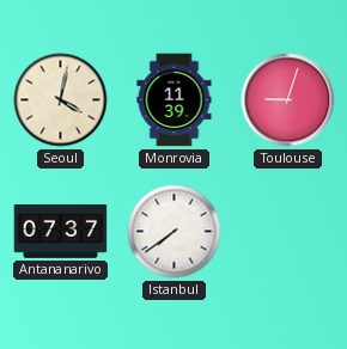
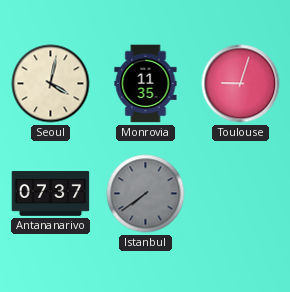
Monrovia: 11:39 -> 11:35
Istanbul dial: white -> grey
